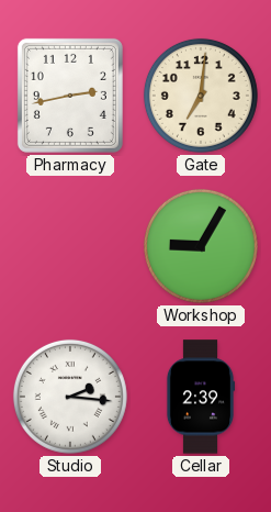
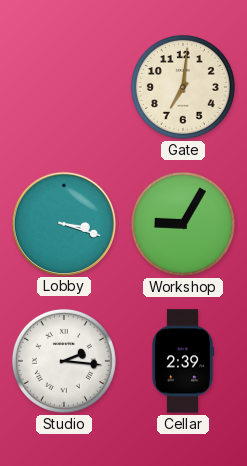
Pharmacy: 2:43 -> none
Lobby: none -> 3:18
